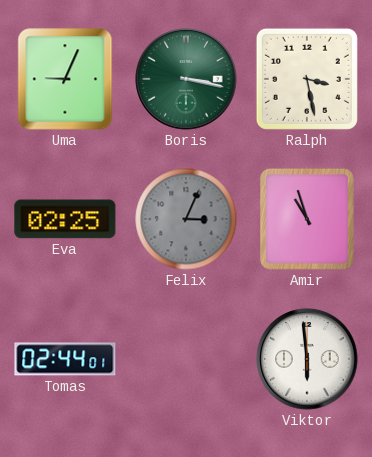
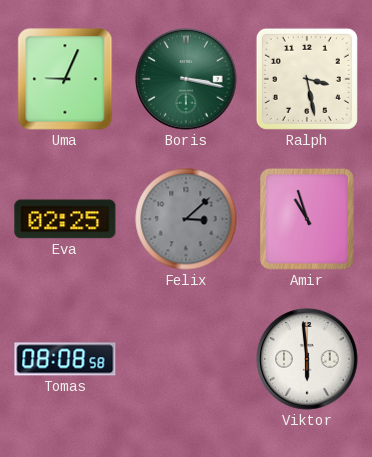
Felix: 3:04 -> 3:08
Tomas: 02:44 -> 08:08
